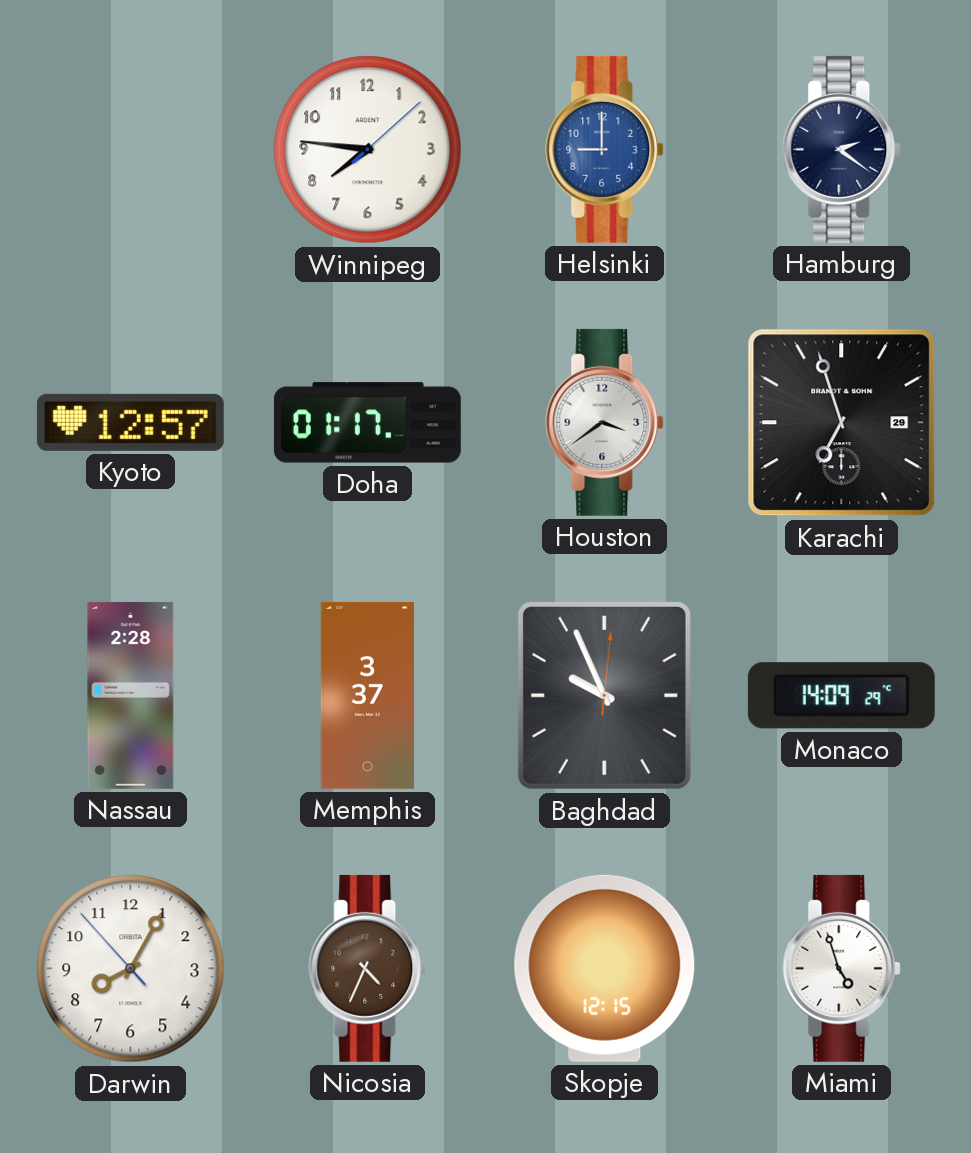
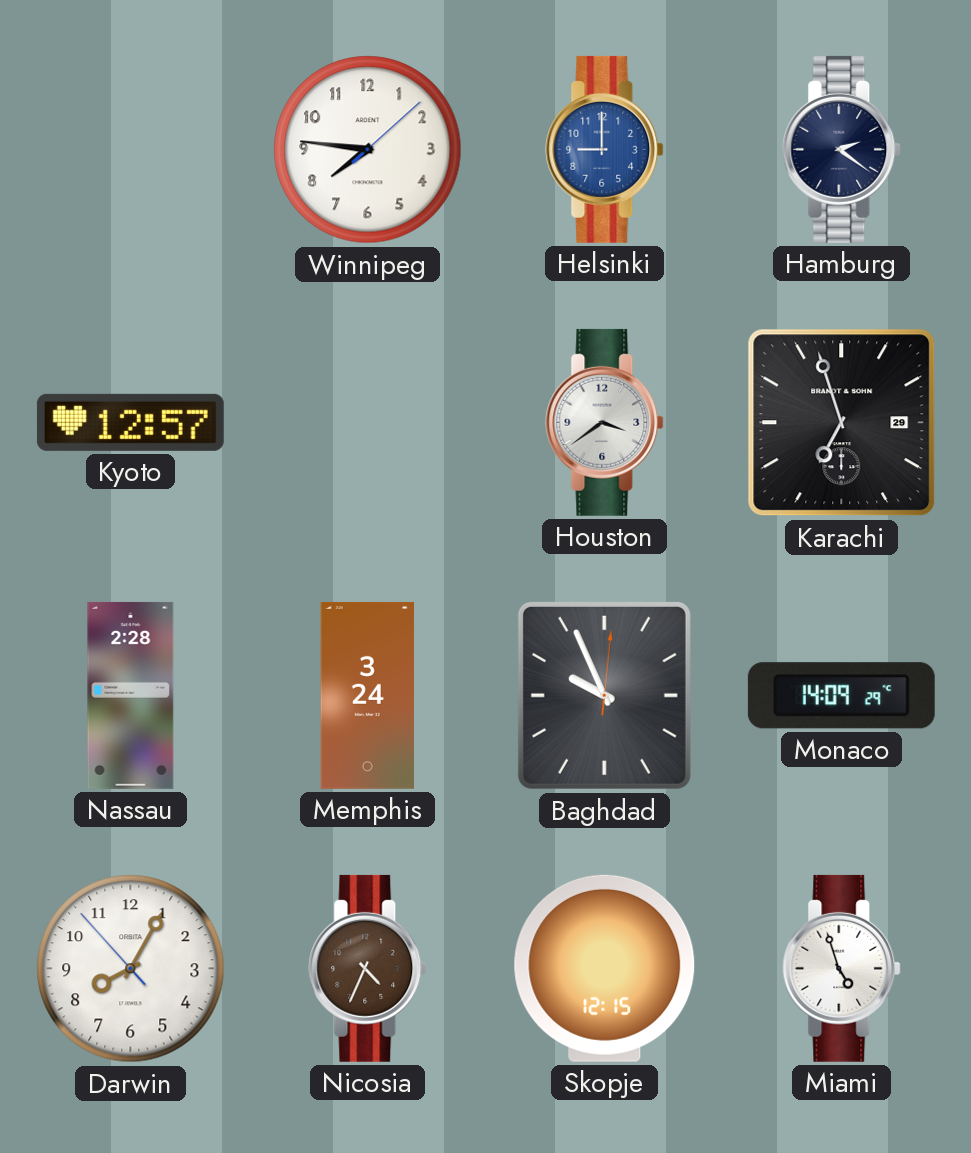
Doha: 01:17 -> none
Memphis: 3:37 -> 3:24
